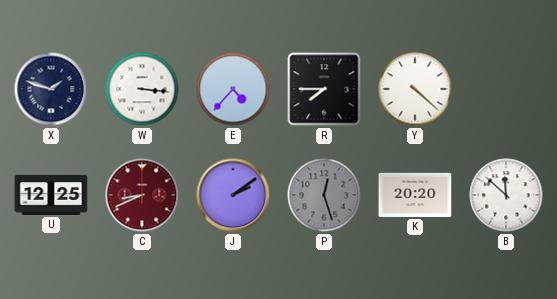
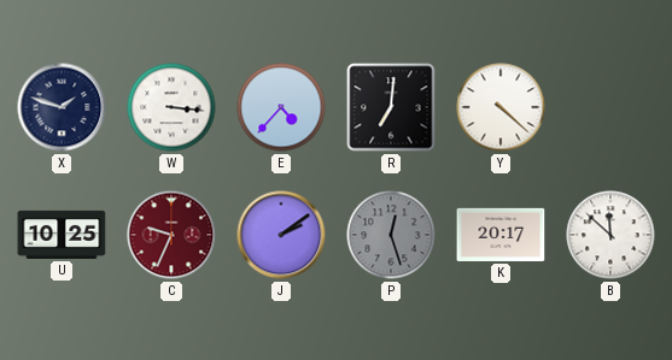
R: 7:45 -> 7:01
U: 12:25 -> 10:25
C: 8:41 -> 9:34
K: 20:20 -> 20:17
